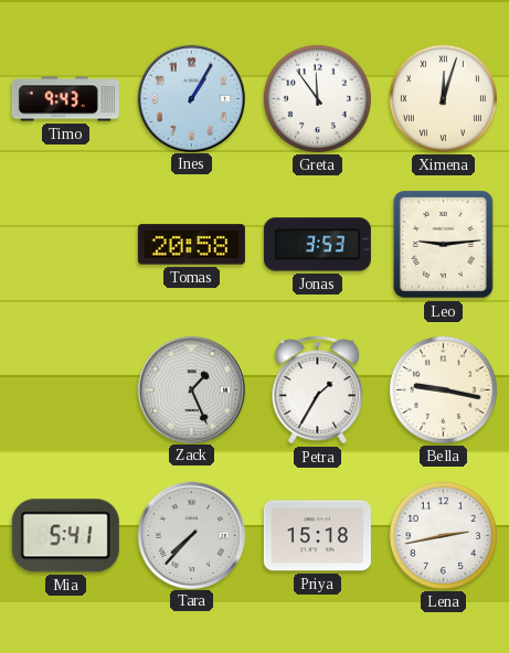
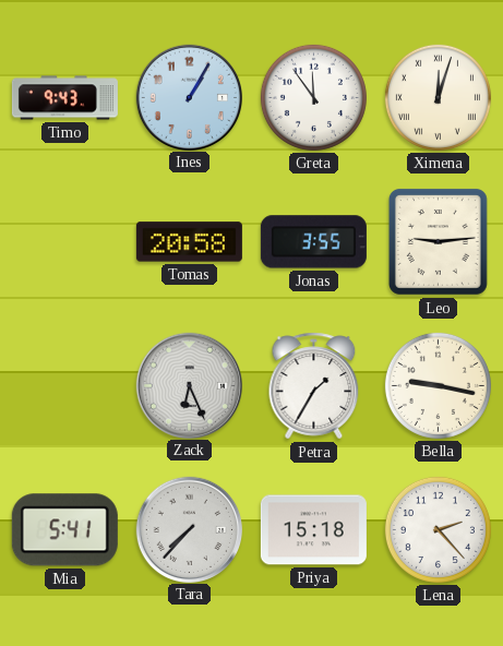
Jonas: 3:53 -> 3:55
Zack: 1:26 -> 6:26
Lena: 2:43 -> 2:23
